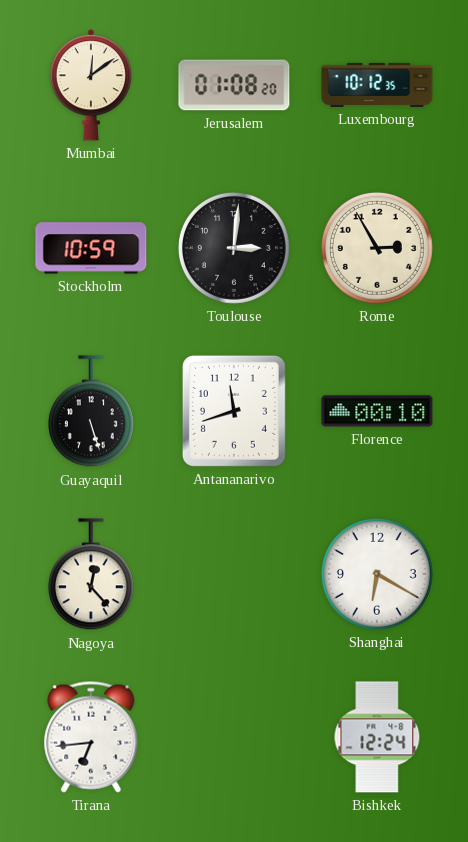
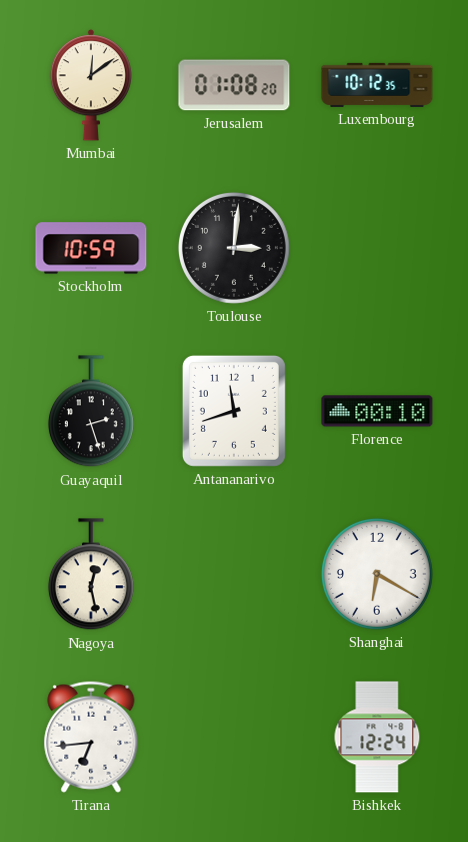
Rome: 2:55 -> none
Guayaquil: 5:27 -> 2:27
Nagoya: 12:23 -> 12:28
